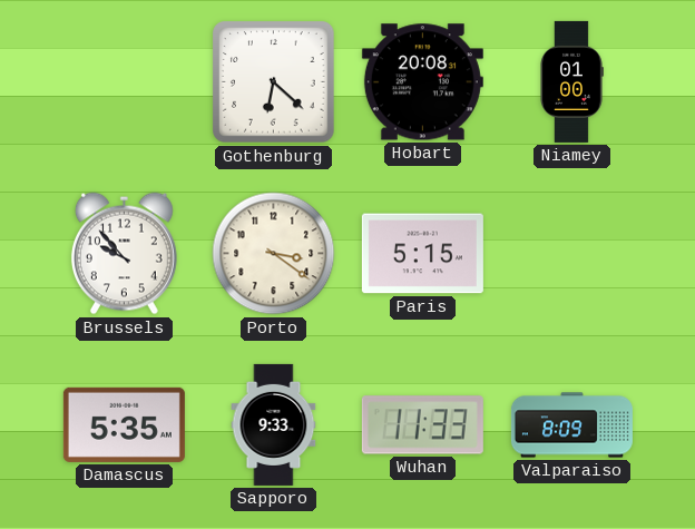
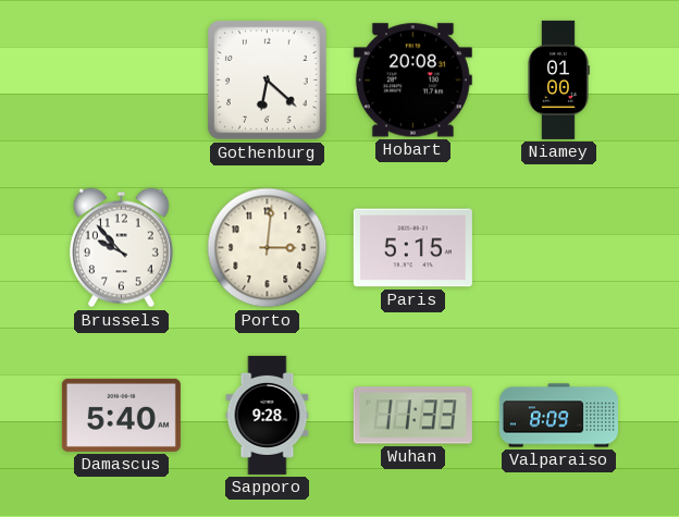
Porto: 3:21 -> 3:01
Damascus: 5:35 -> 5:40
Sapporo: 9:33 -> 9:28
